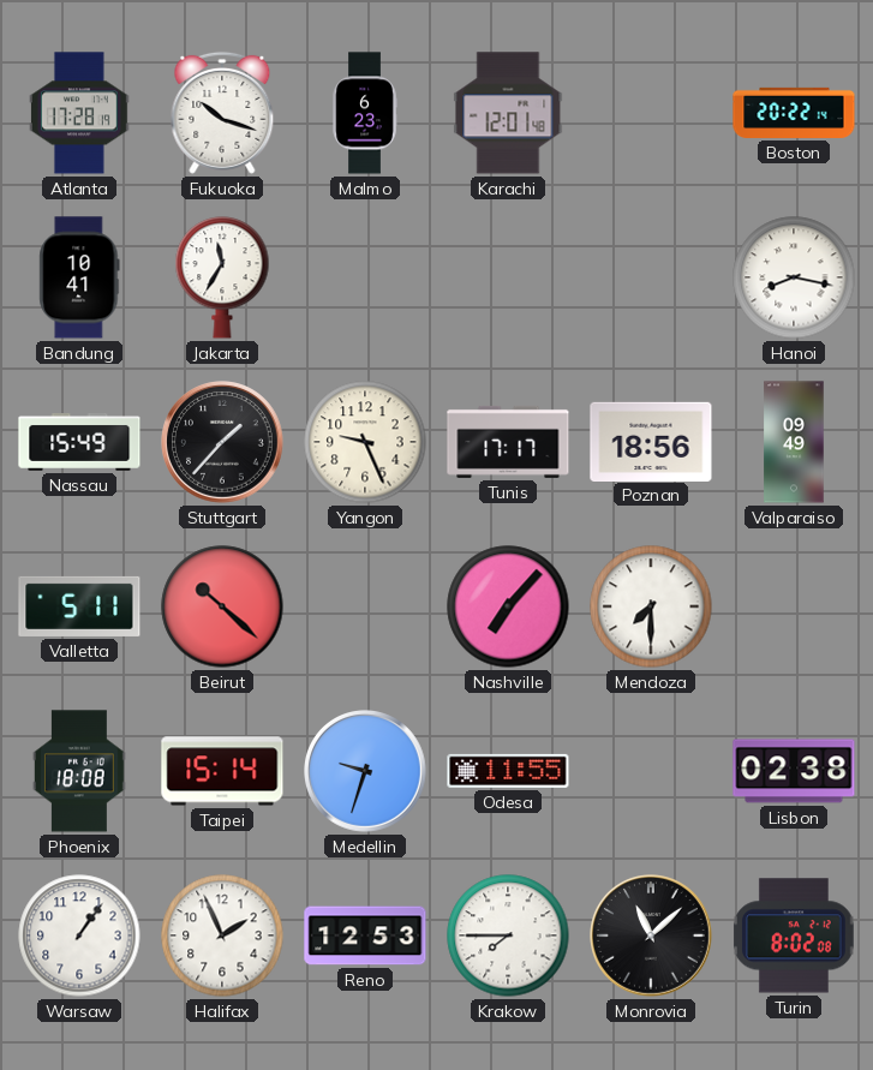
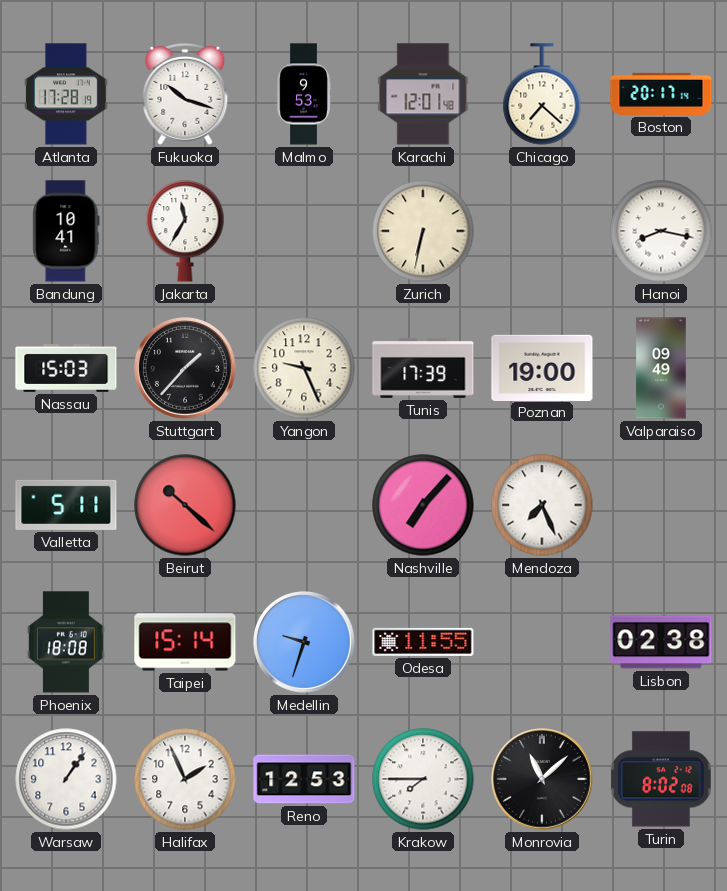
Malmo: 6:23 -> 9:53
Chicago: none -> 7:22
Boston: 20:22 -> 20:17
Zurich: none -> 6:32
Nassau: 15:49 -> 15:03
Tunis: 17:17 -> 17:39
Poznan: 18:56 -> 19:00
Mendoza: 7:30 -> 7:26
